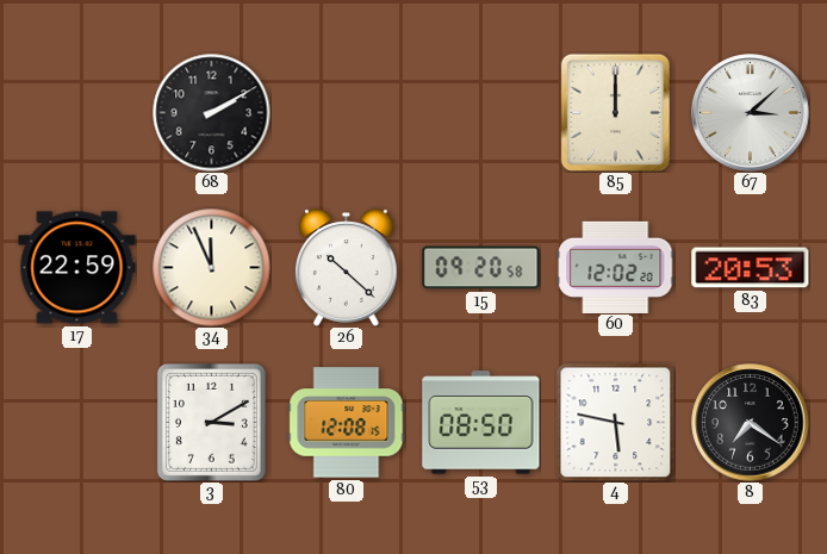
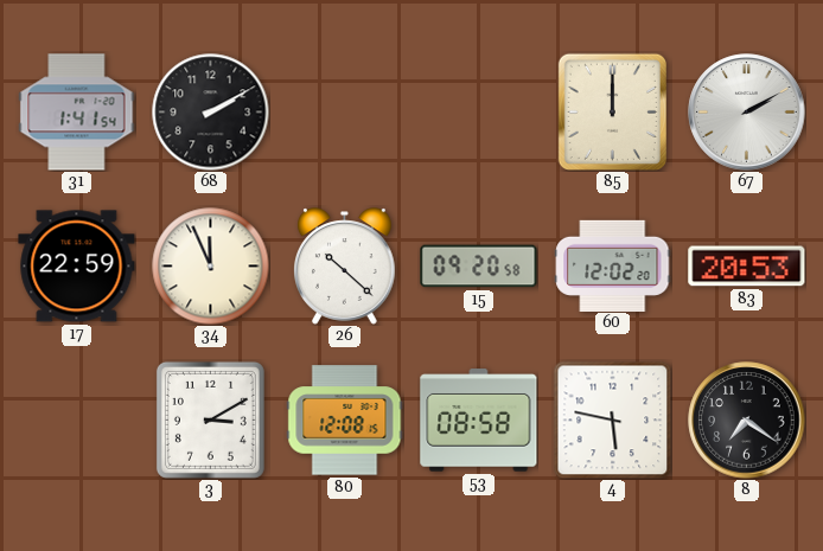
31: none -> 1:41
67: 3:08 -> 2:10
53: 08:50 -> 08:58
